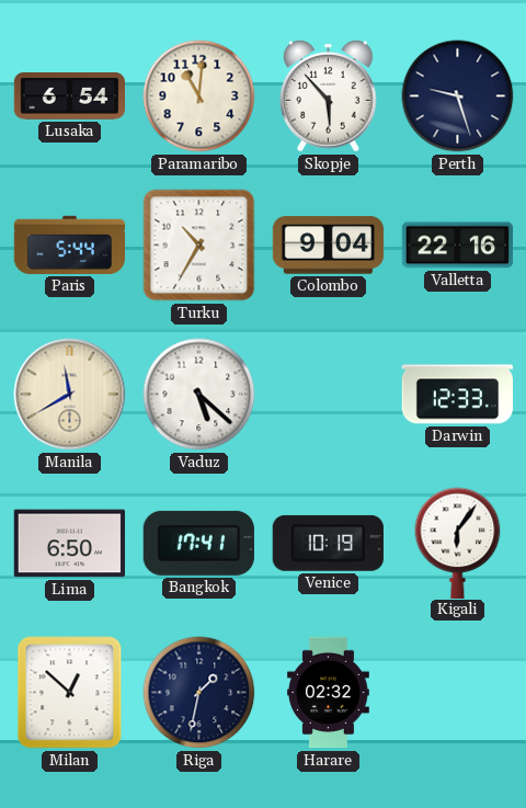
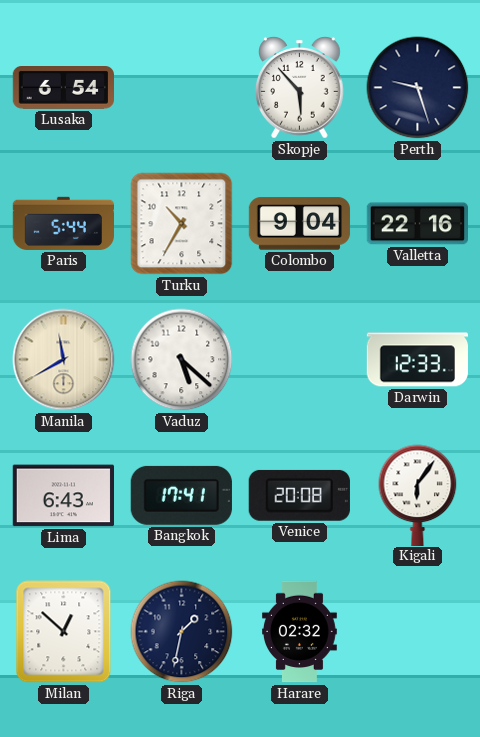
Paramaribo: 11:01 -> none
Lima: 6:50 -> 6:43
Venice: 10:19 -> 20:08
